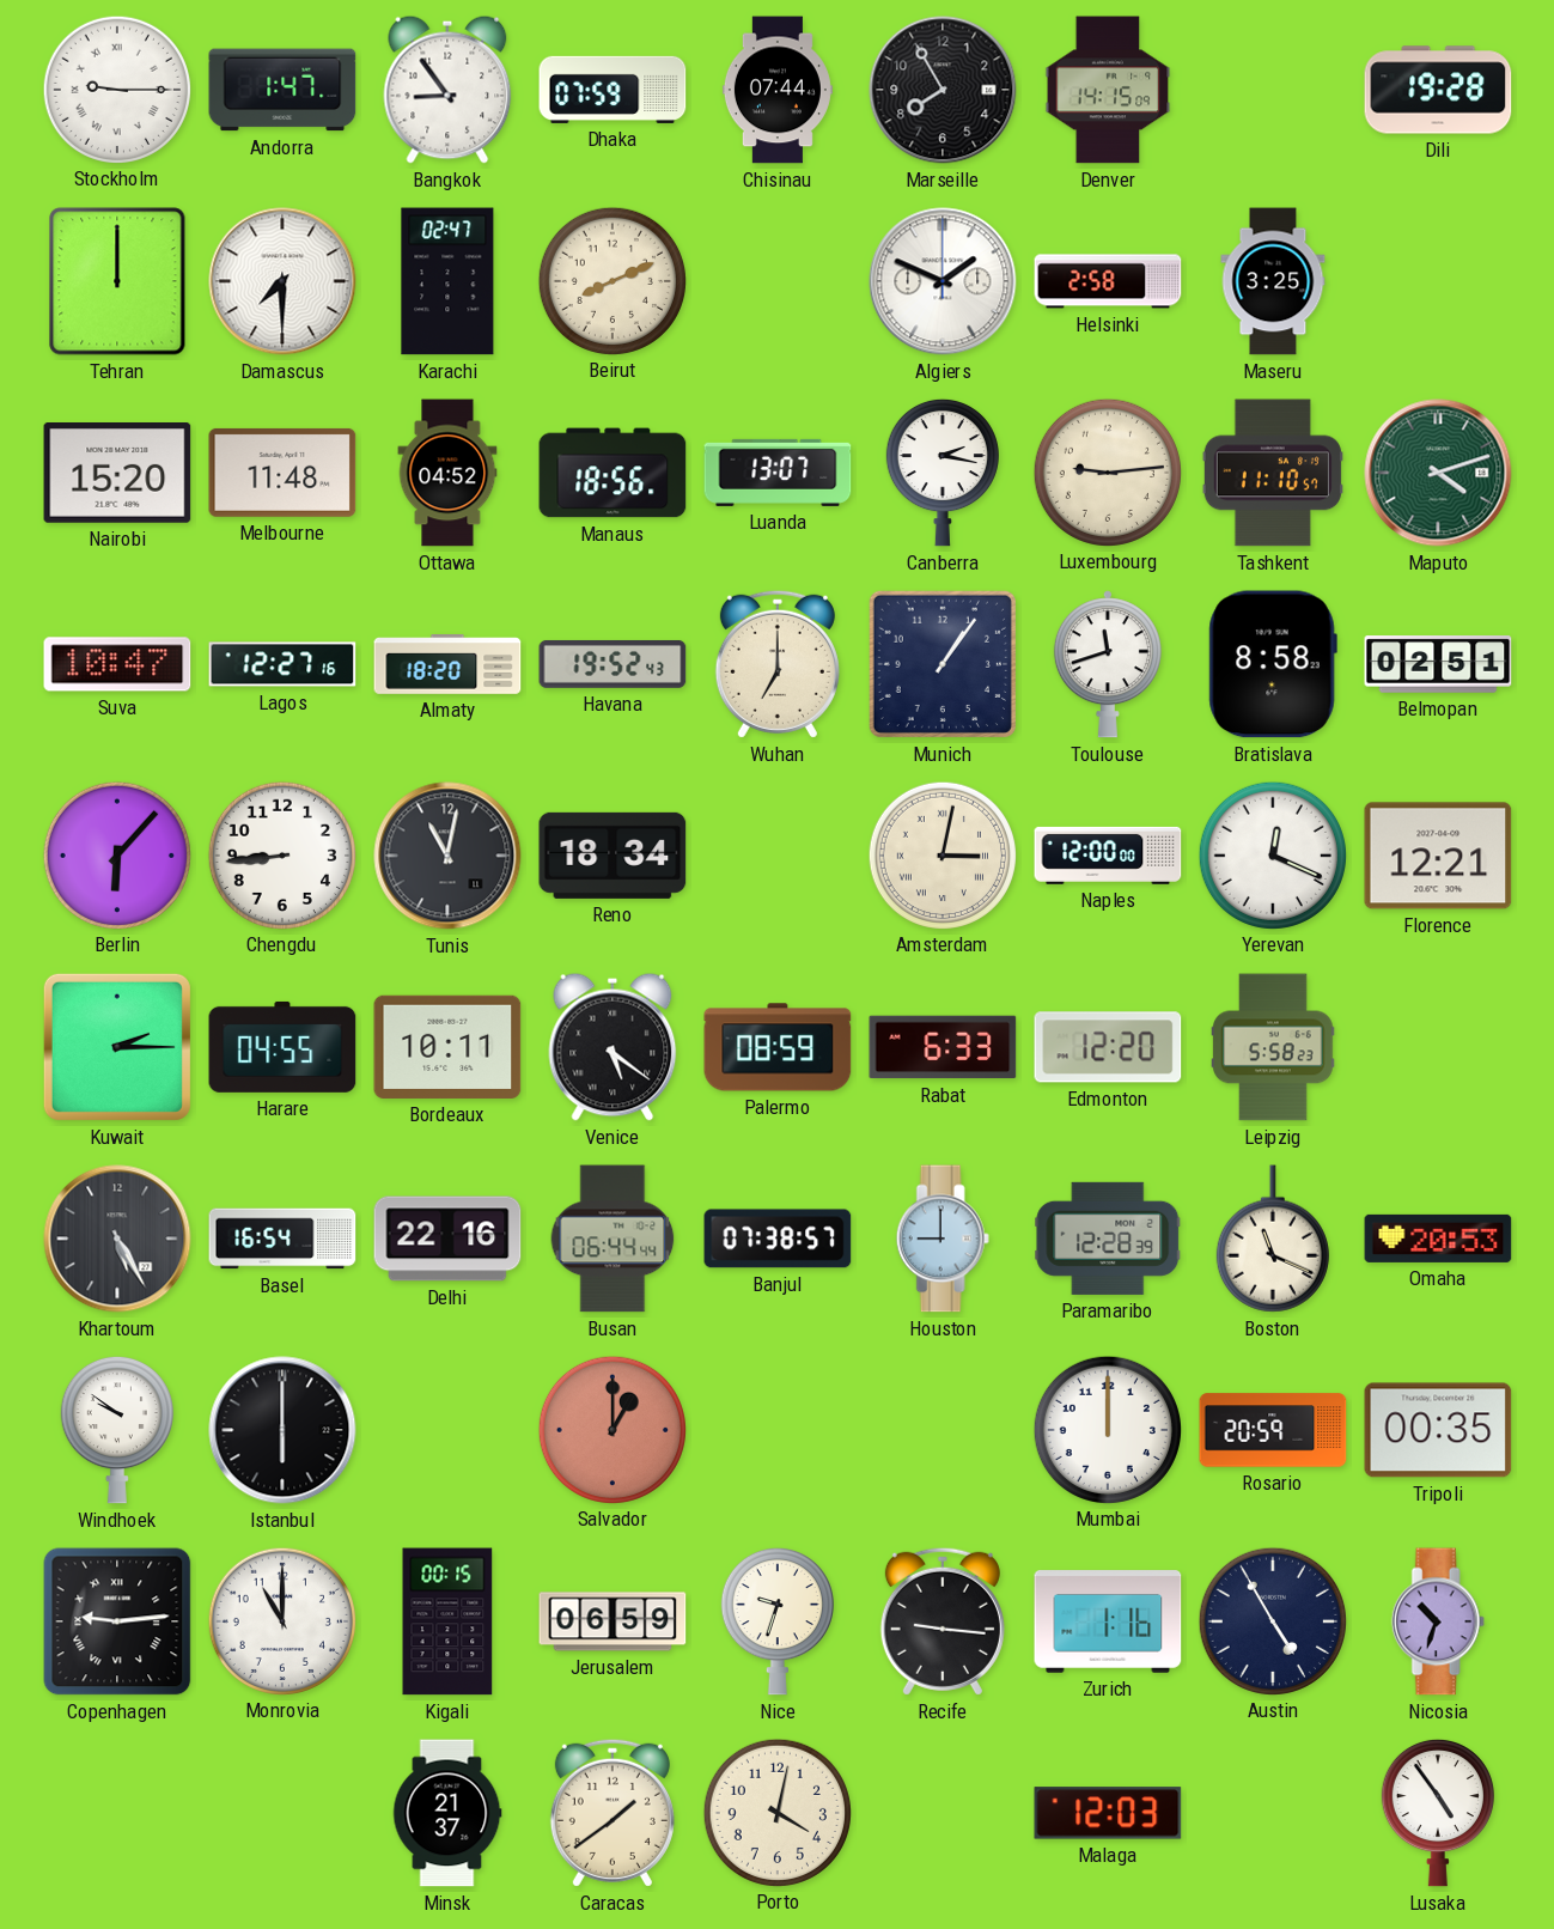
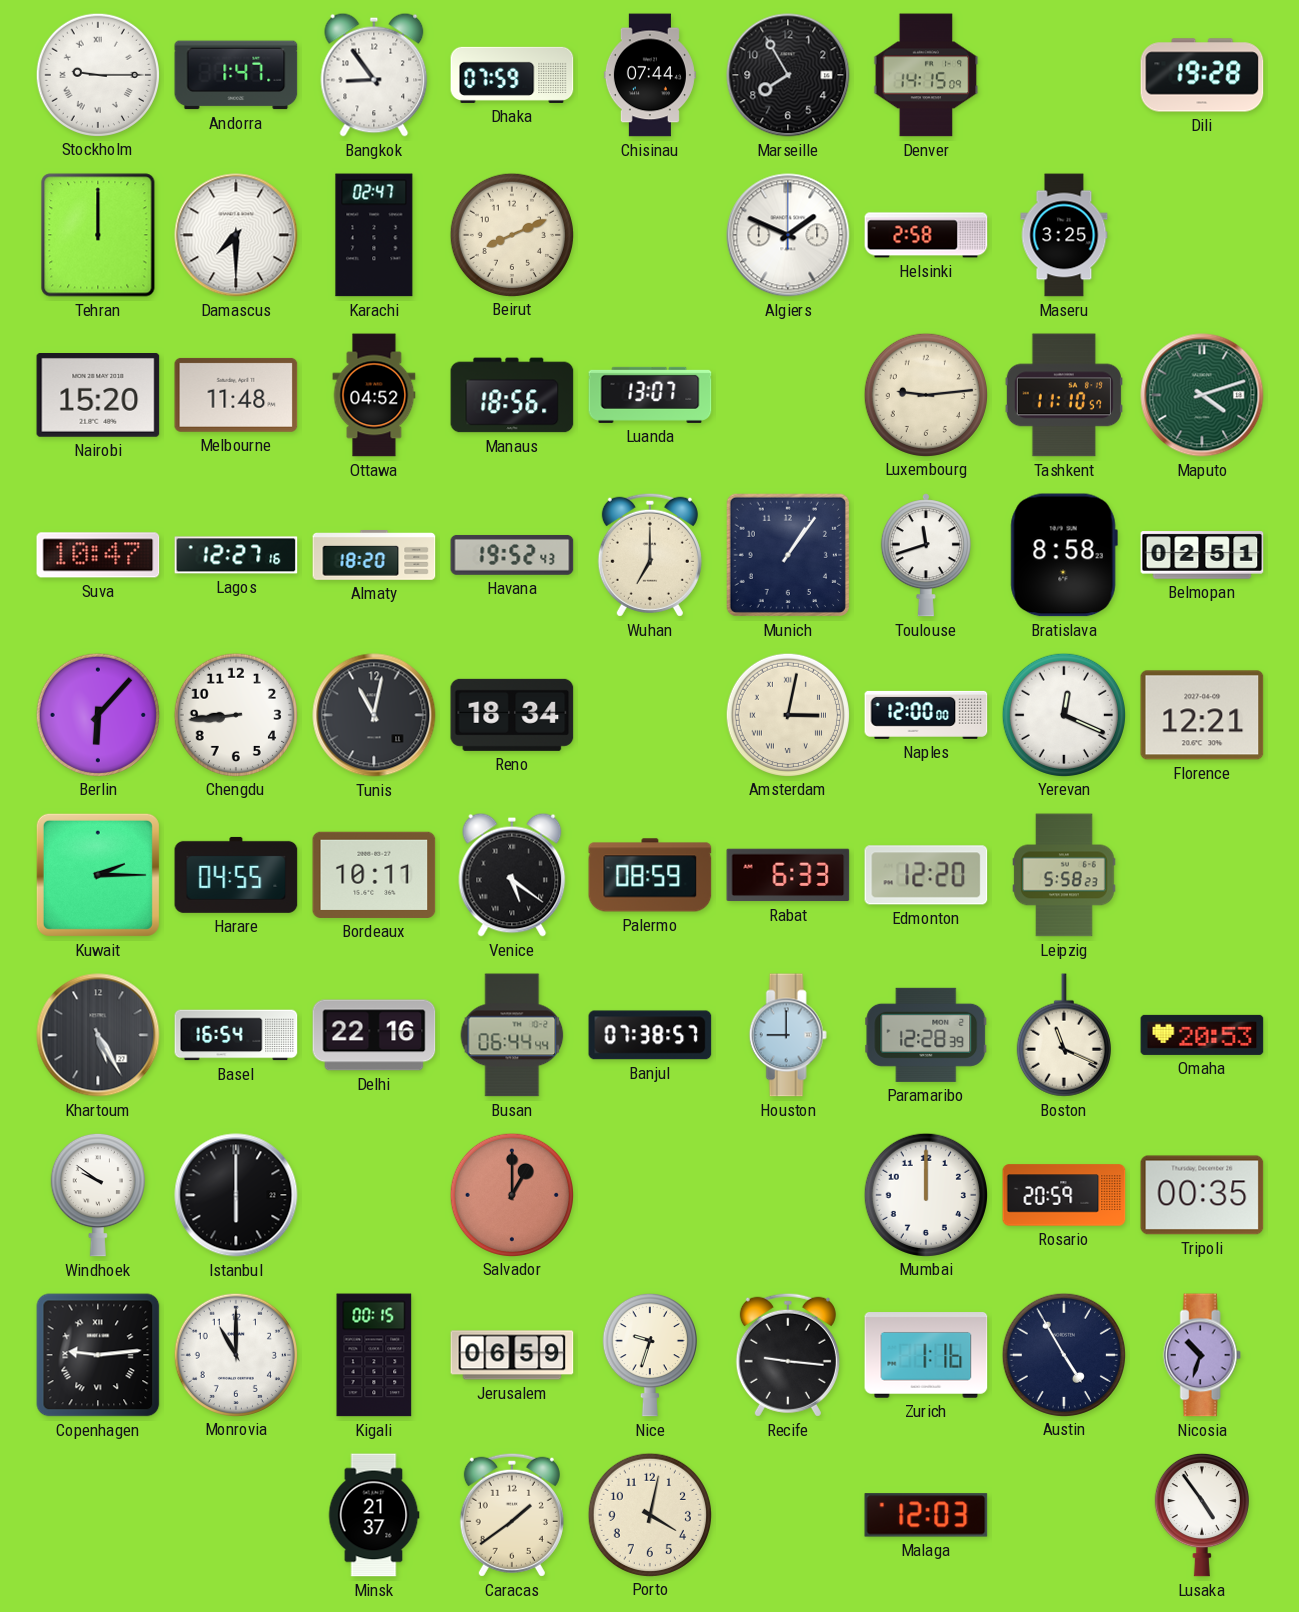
Canberra: 2:17 -> none
